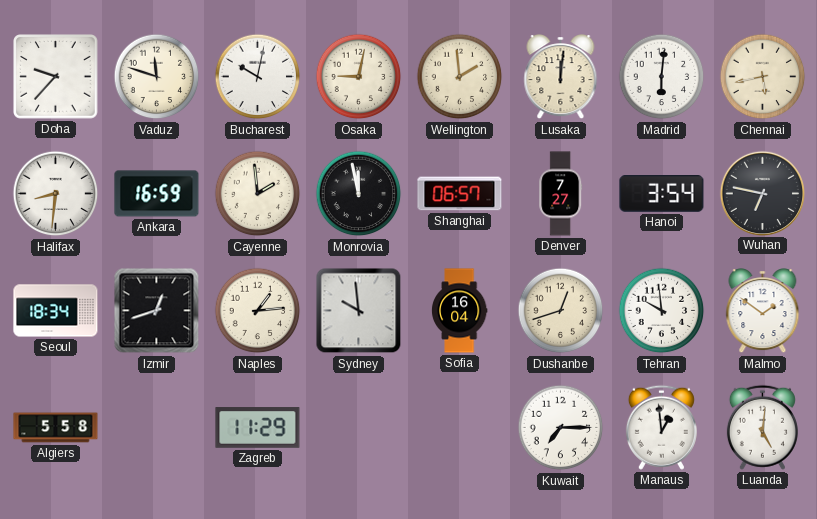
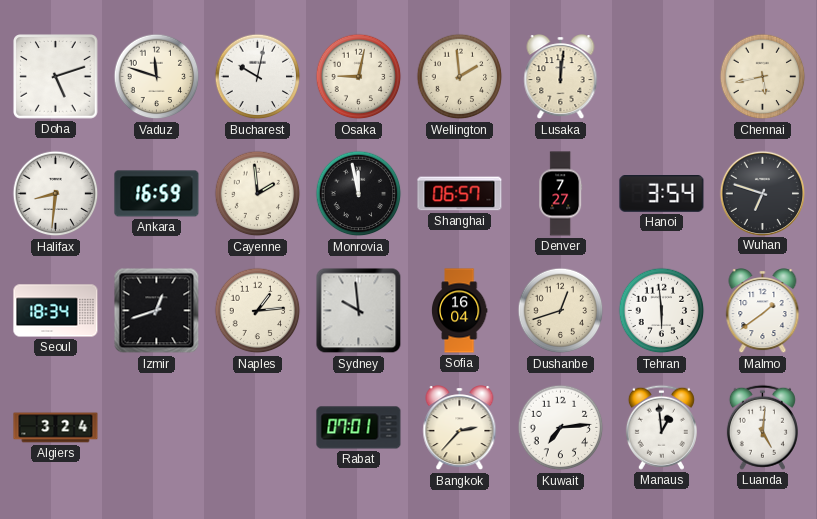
Doha: 9:37 -> 5:12
Madrid: 6:01 -> none
Wuhan: 6:47 -> 6:48
Tehran: 9:59 -> 5:59
Malmo: 1:51 -> 1:39
Algiers: 5:58 -> 3:24
Zagreb: 11:29 -> none
Rabat: none -> 07:01
Bangkok: none -> 2:37
Kuwait: 7:15 -> 7:14
